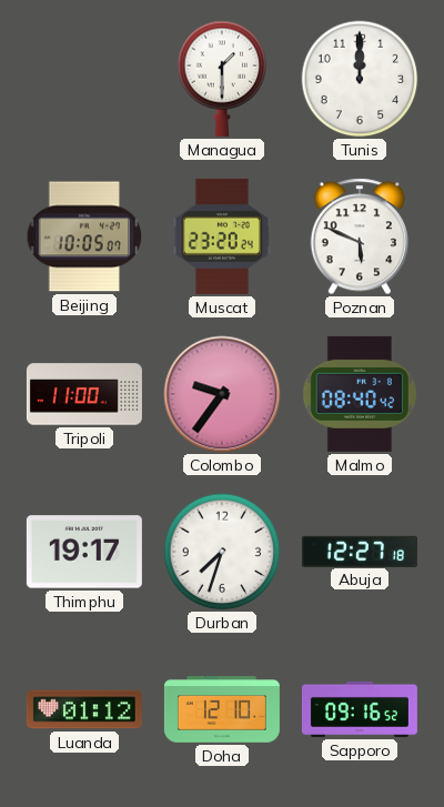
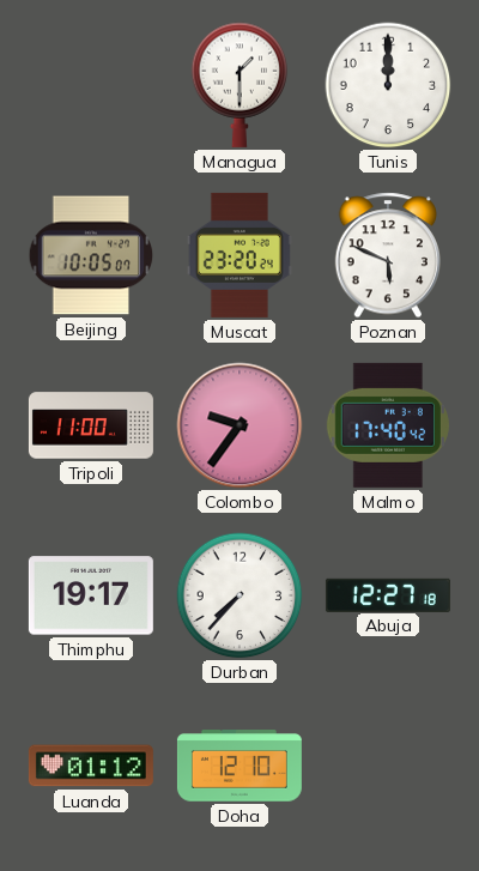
Malmo: 08:40 -> 17:40
Durban: 7:33 -> 7:37
Sapporo: 09:16 -> none
